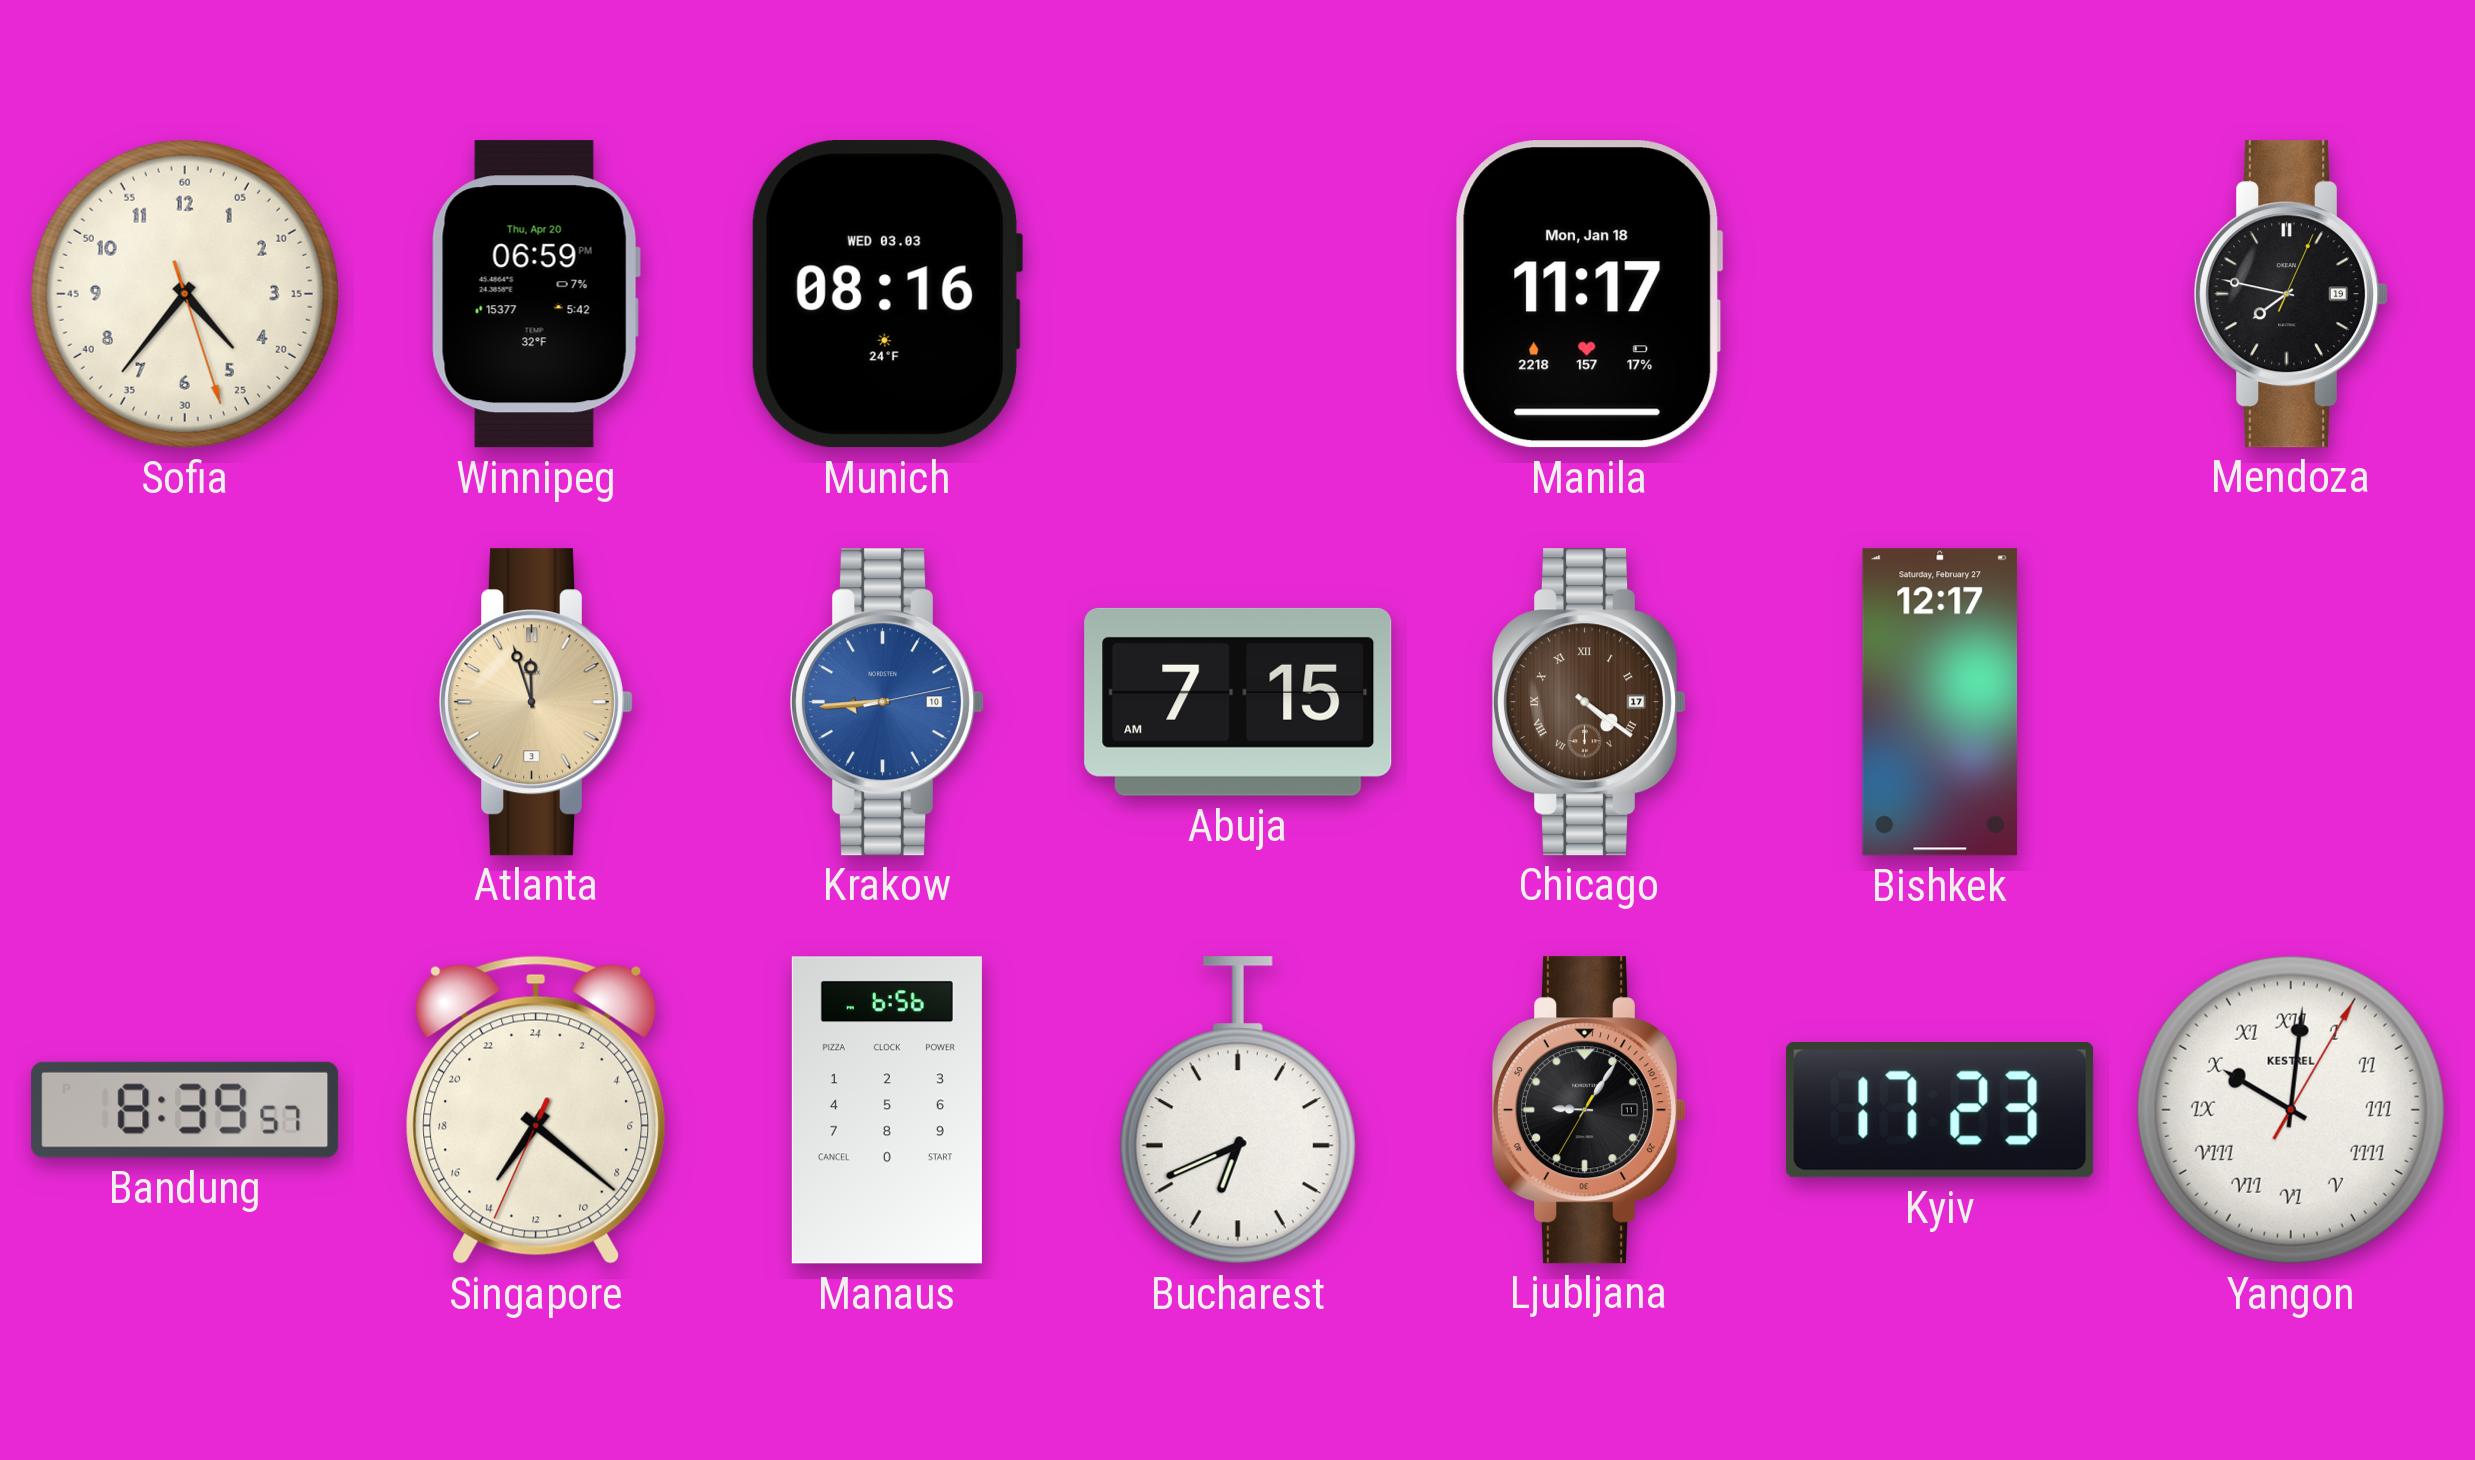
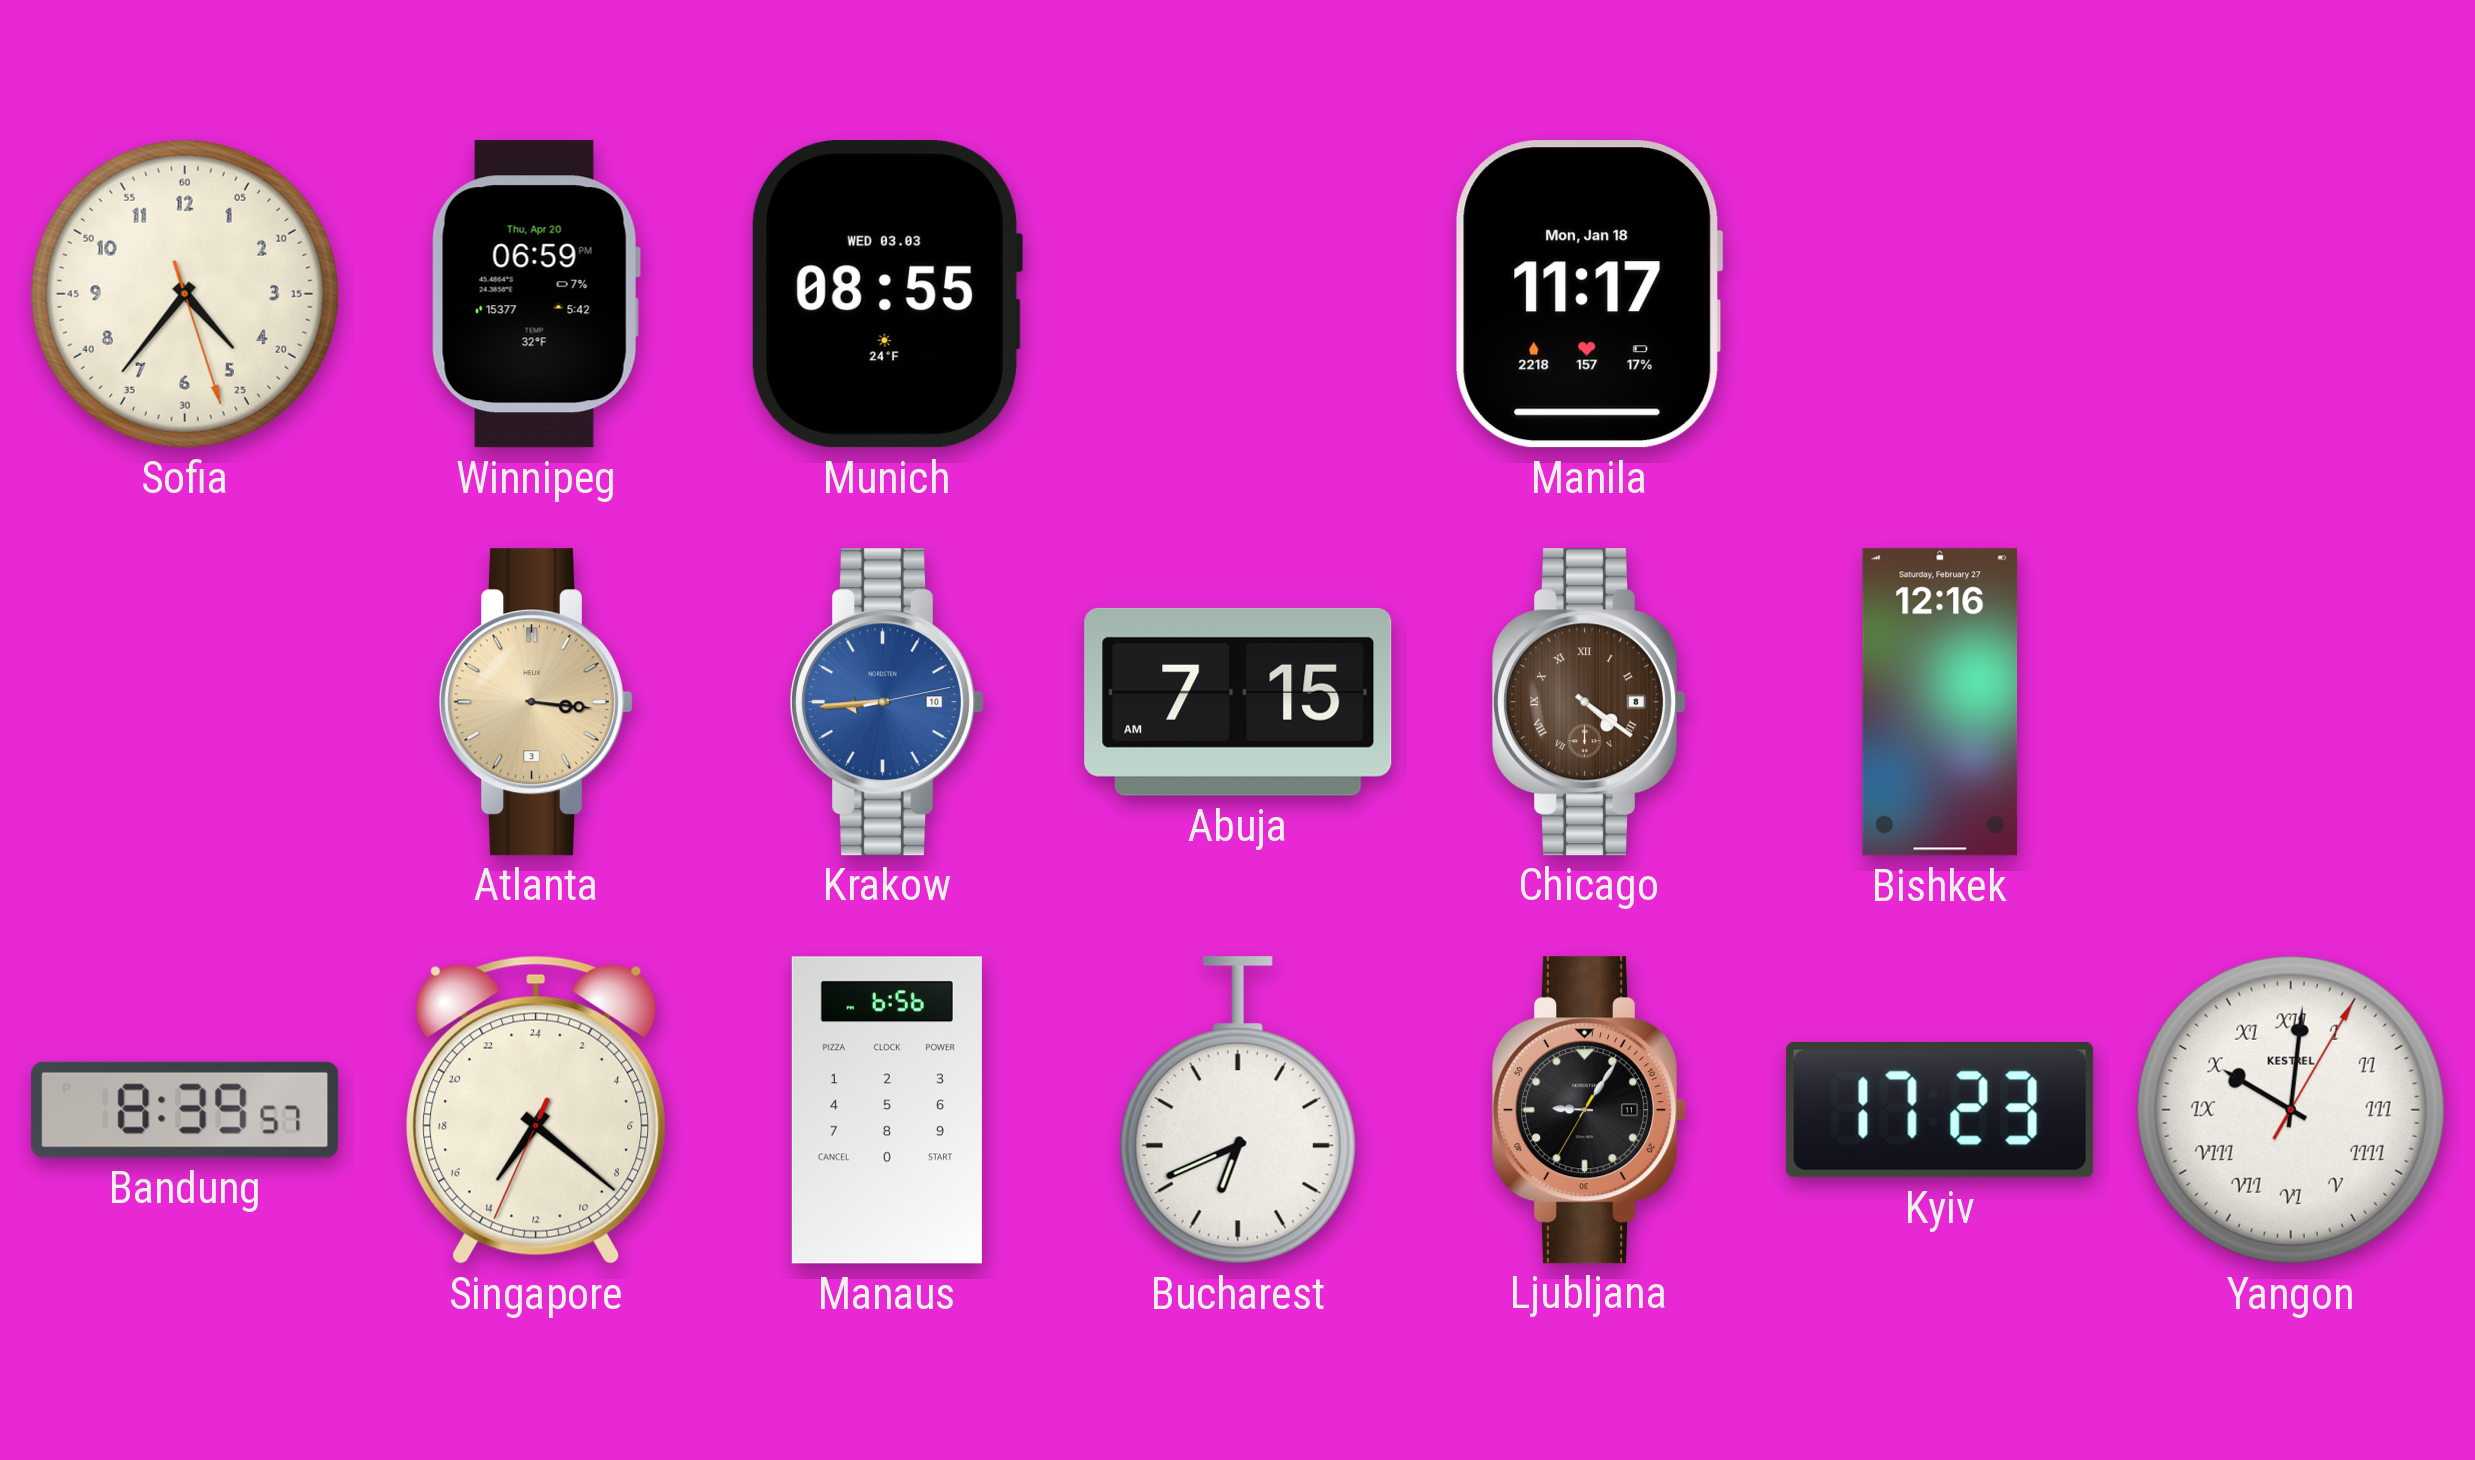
Munich: 08:16 -> 08:55
Mendoza: 7:47 -> none
Atlanta: 11:57 -> 3:16
Chicago date: 17 -> 8
Bishkek: 12:17 -> 12:16
